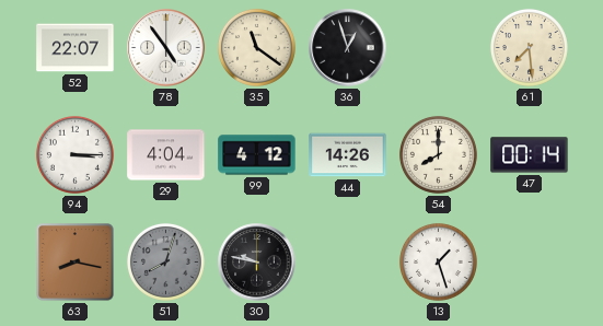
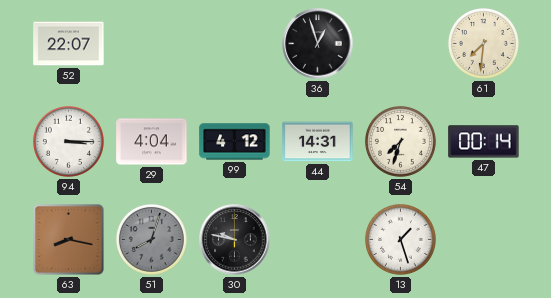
78: 4:54 -> none
35: 11:21 -> none
61: 7:29 -> 7:31
44: 14:26 -> 14:31
54: 8:00 -> 7:33
